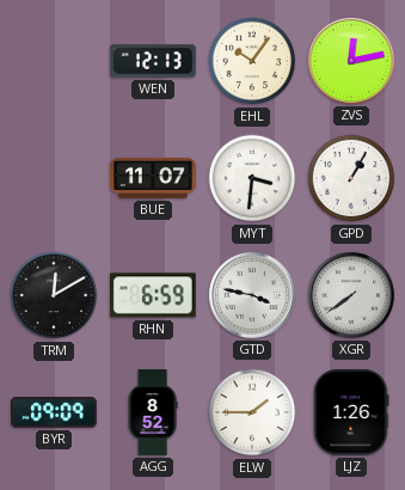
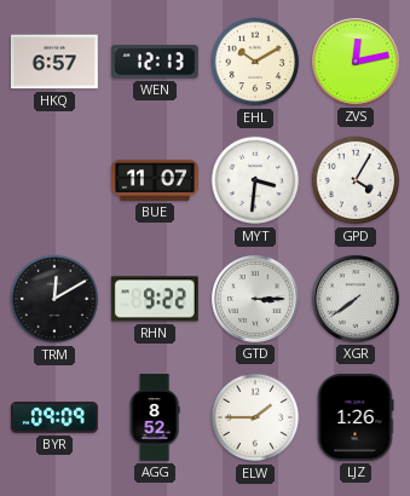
HKQ: none -> 6:57
EHL: 10:06 -> 10:10
GPD: 1:05 -> 4:05
RHN: 6:59 -> 9:22
GTD: 3:47 -> 3:15
